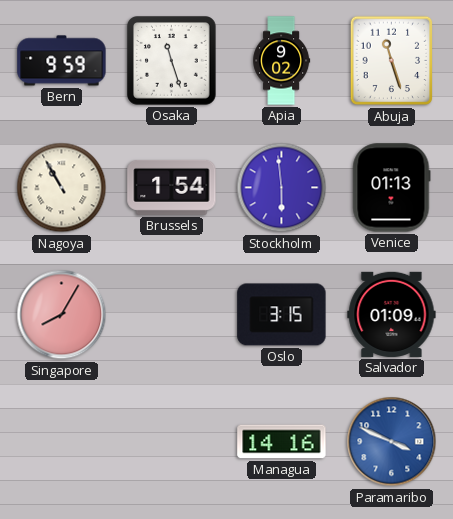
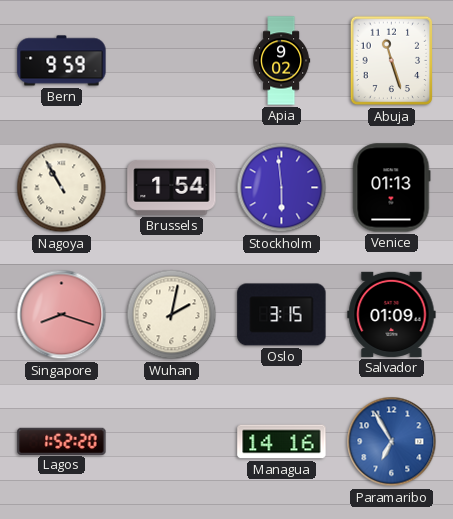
Osaka: 11:27 -> none
Singapore: 8:05 -> 8:18
Wuhan: none -> 2:02
Lagos: none -> 1:52
Paramaribo: 3:49 -> 6:55
